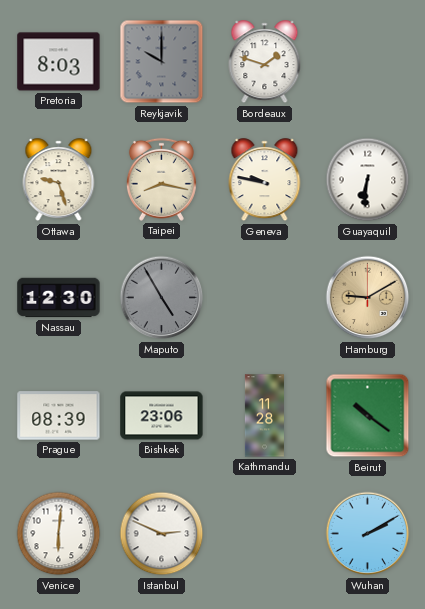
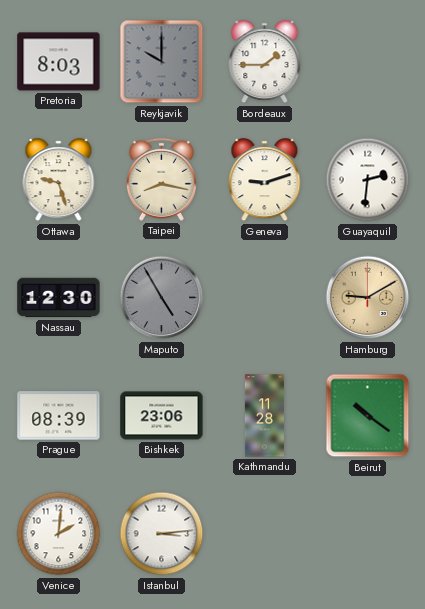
Bordeaux: 1:48 -> 1:45
Geneva: 9:47 -> 9:12
Guayaquil: 6:31 -> 2:31
Venice: 6:01 -> 2:01
Istanbul: 2:49 -> 3:14
Wuhan: 2:10 -> none
